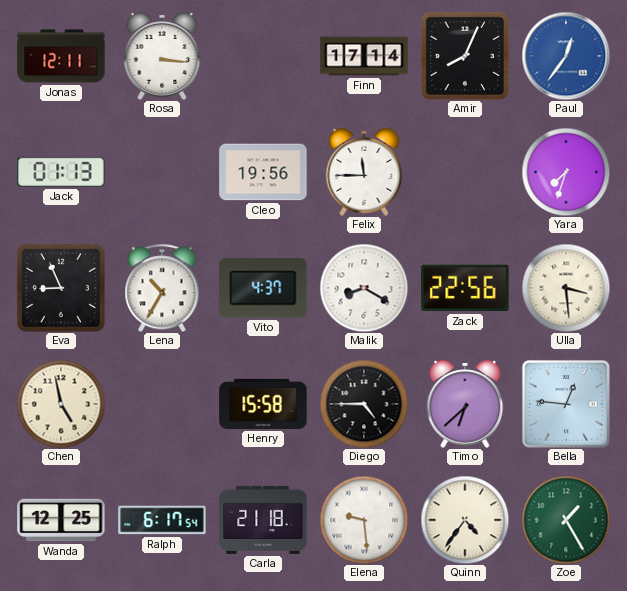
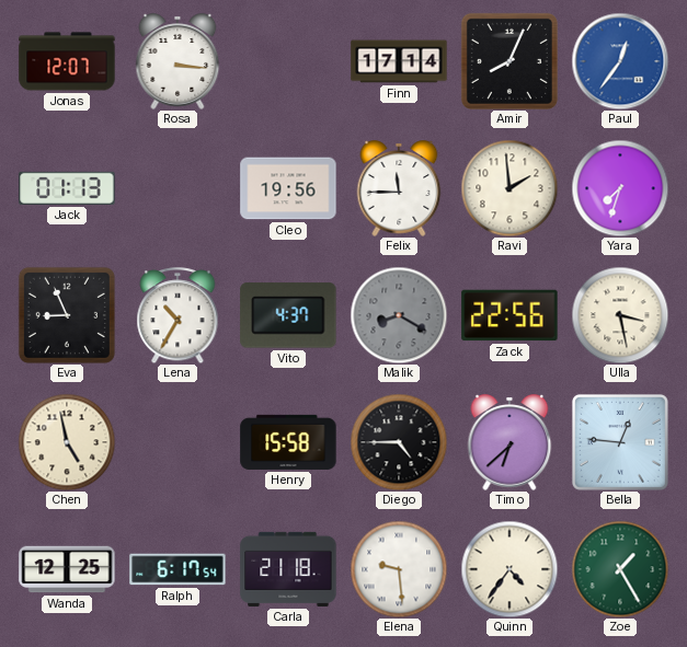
Jonas: 12:11 -> 12:07
Ravi: none -> 1:59
Malik dial: white -> grey
Ulla: 3:29 -> 3:28
